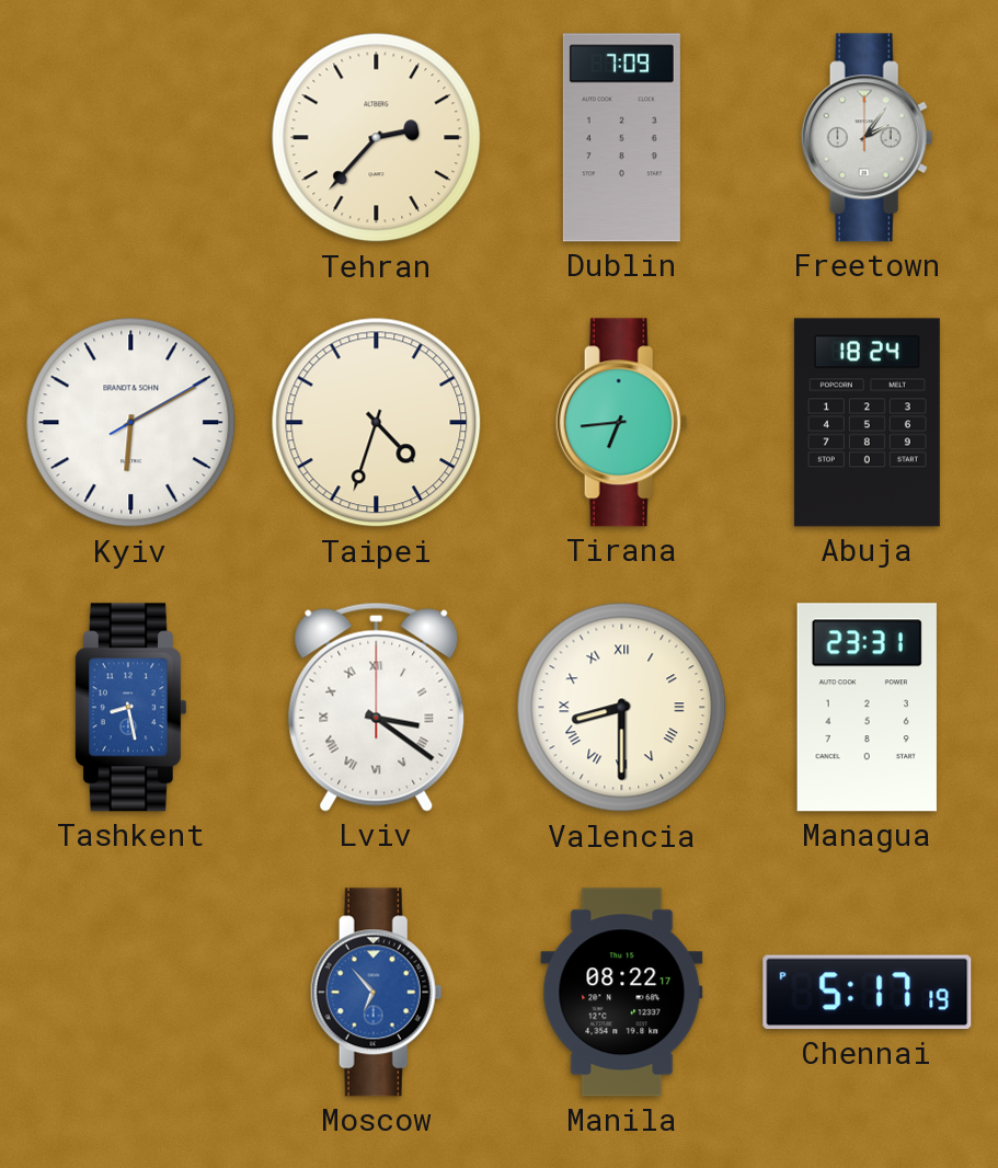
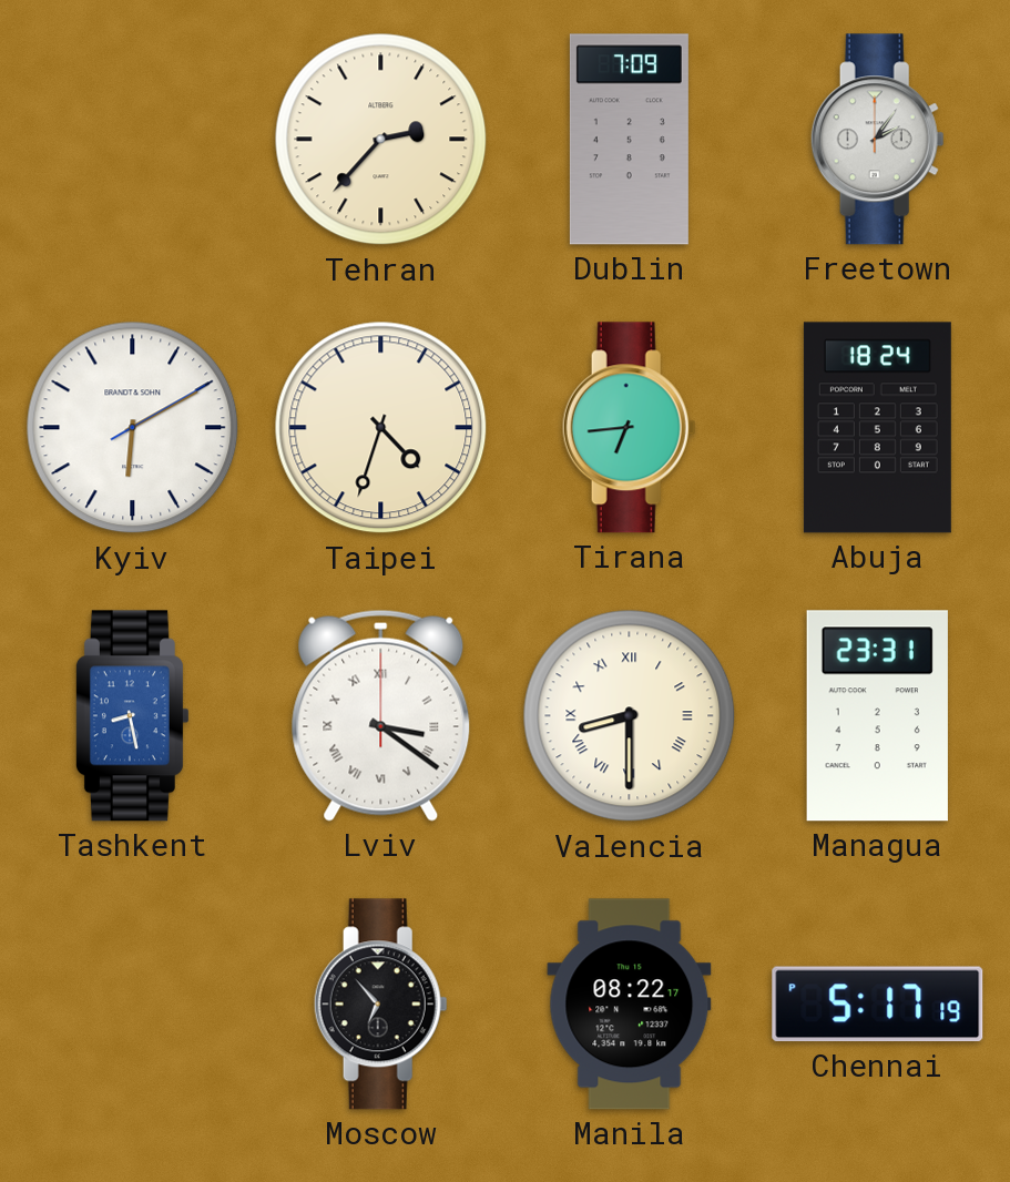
Moscow dial: blue -> black
